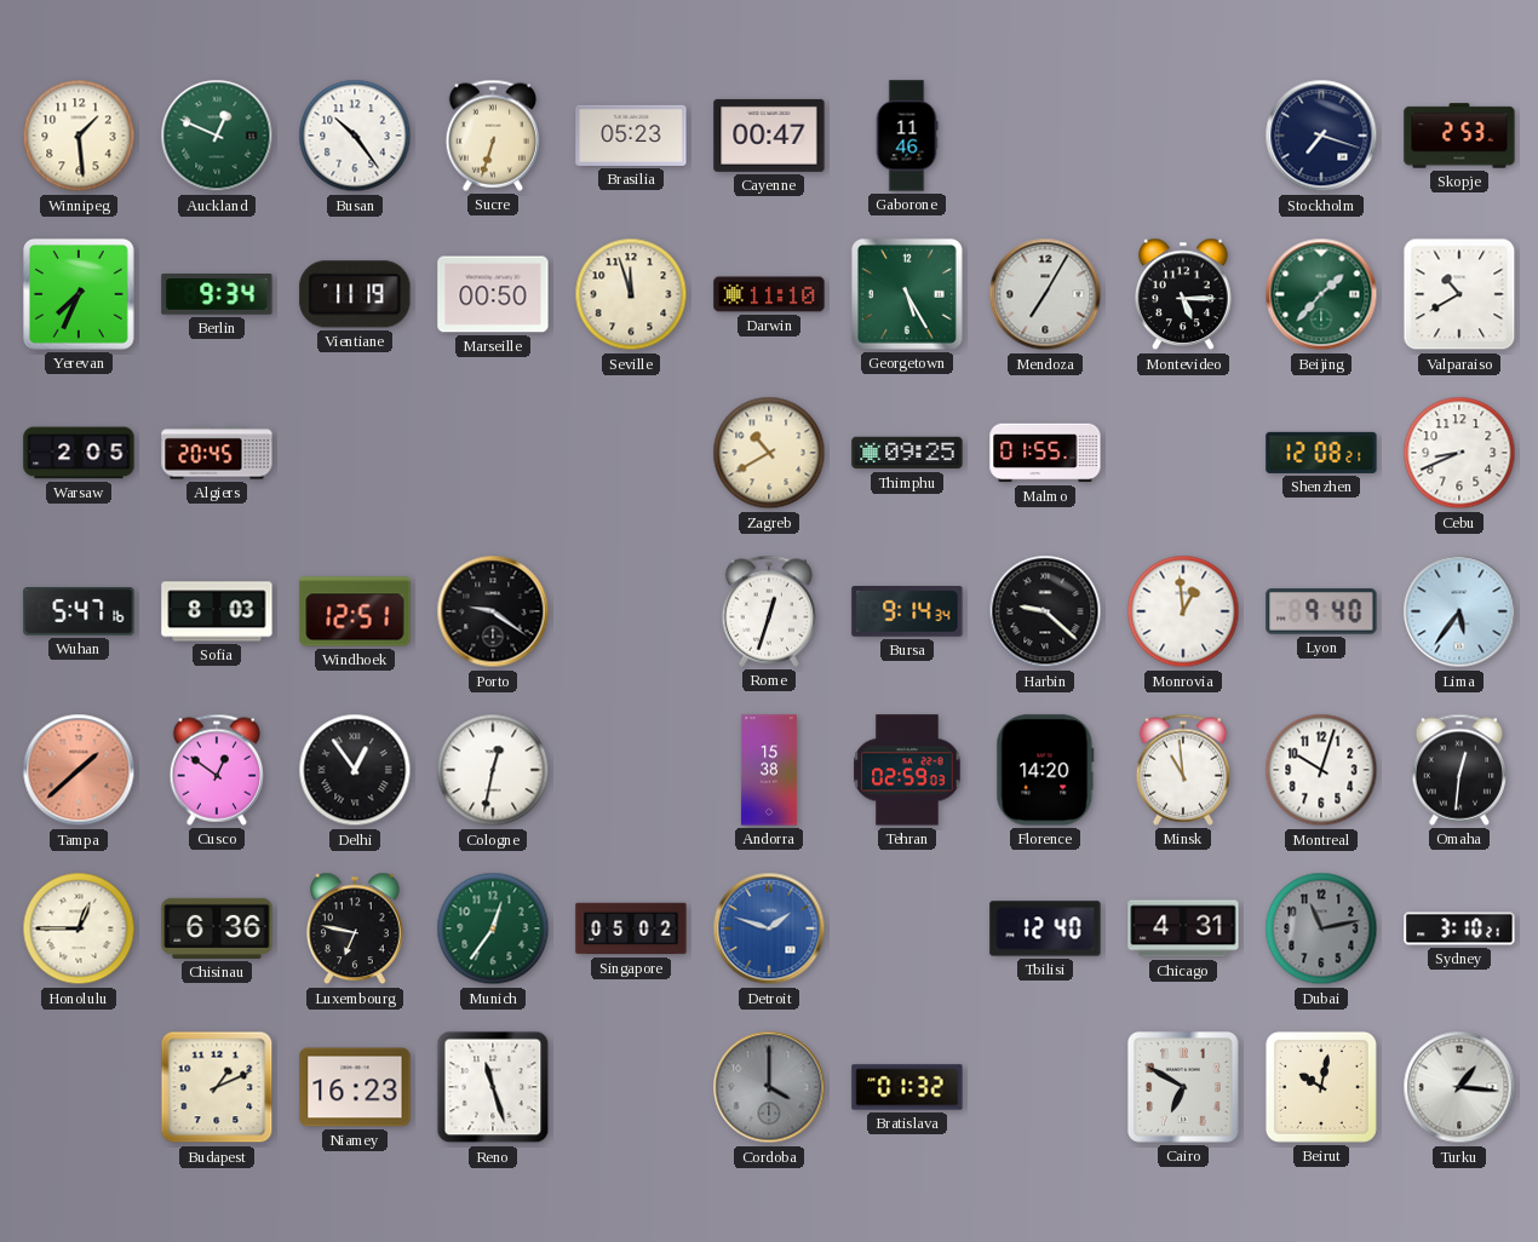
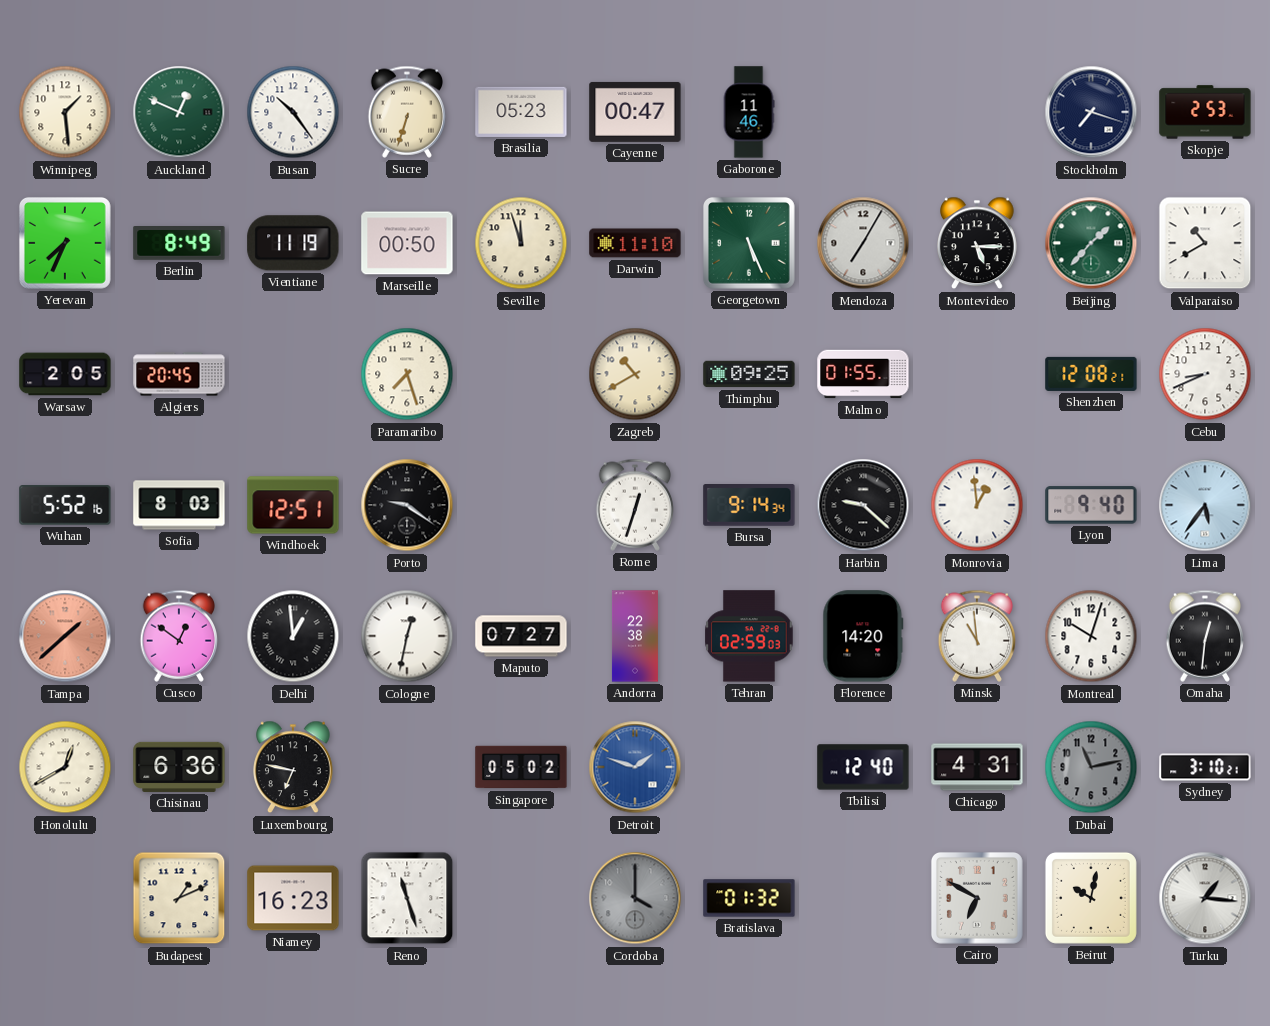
Berlin: 9:34 -> 8:49
Georgetown: 5:25 -> 5:26
Paramaribo: none -> 7:27
Wuhan: 5:47 -> 5:52
Delhi: 12:54 -> 12:59
Maputo: none -> 07:27
Andorra: 15:38 -> 22:38
Honolulu: 12:45 -> 12:40
Munich: 12:36 -> none
